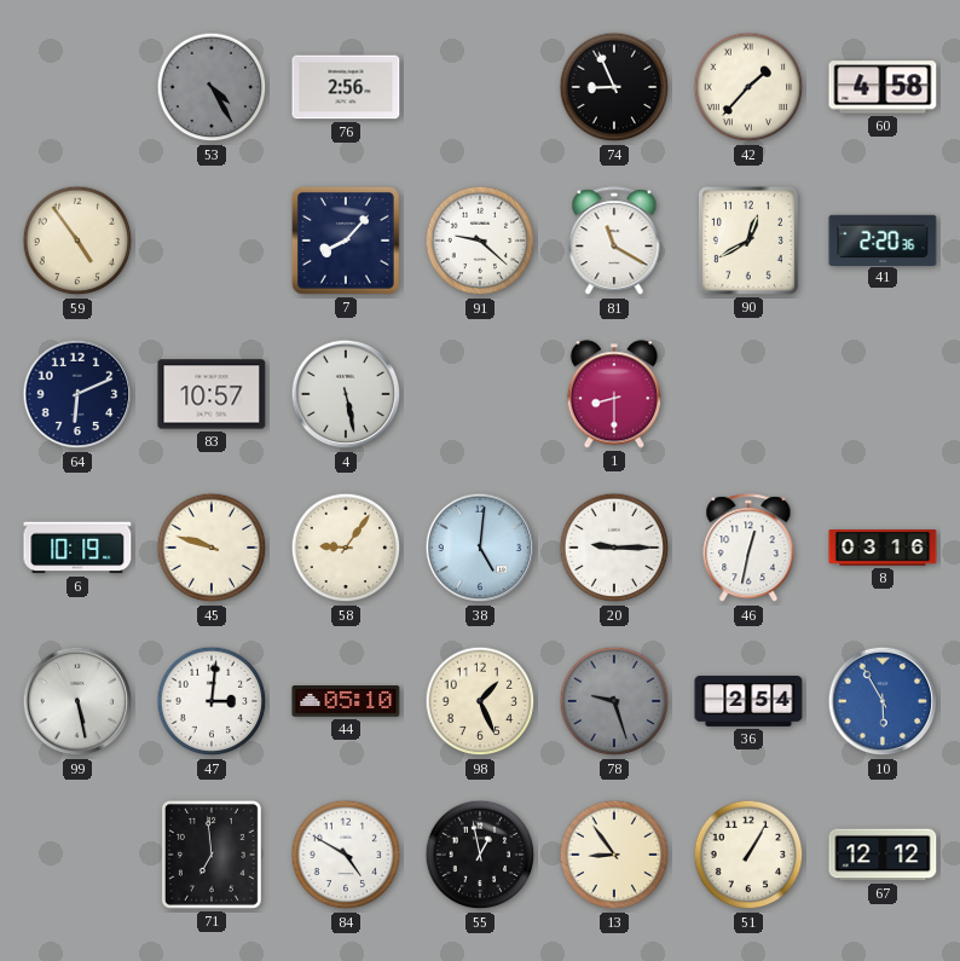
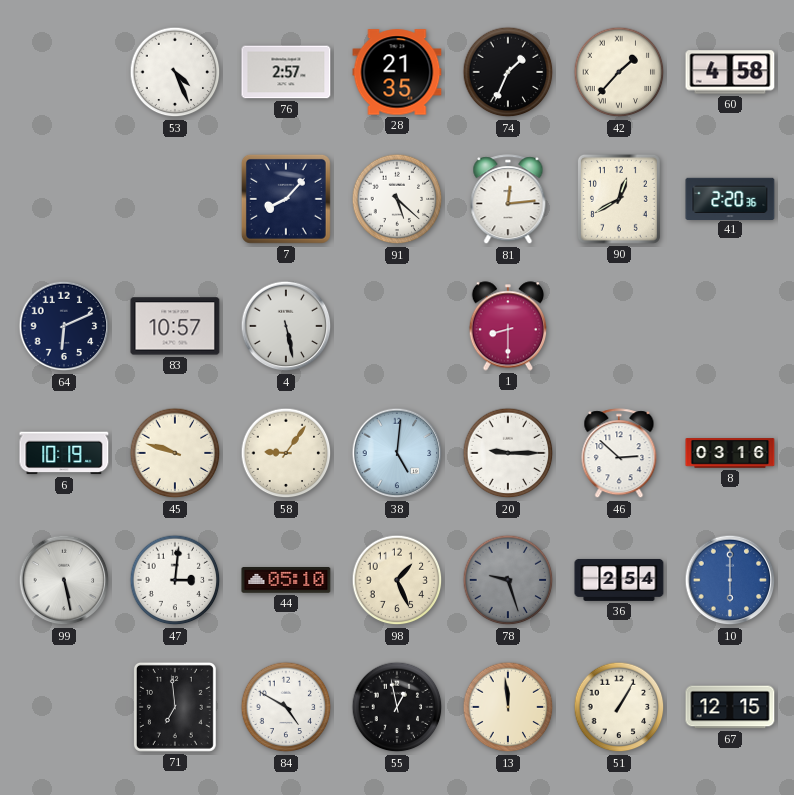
53: 4:25 -> 4:26
53 dial: grey -> white
76: 2:56 -> 2:57
28: none -> 21:35
74: 8:56 -> 1:34
59: 4:54 -> none
91: 9:22 -> 5:22
81: 11:20 -> 12:14
46: 12:32 -> 2:52
10: 5:55 -> 6:00
13: 8:54 -> 11:59
67: 12:12 -> 12:15
